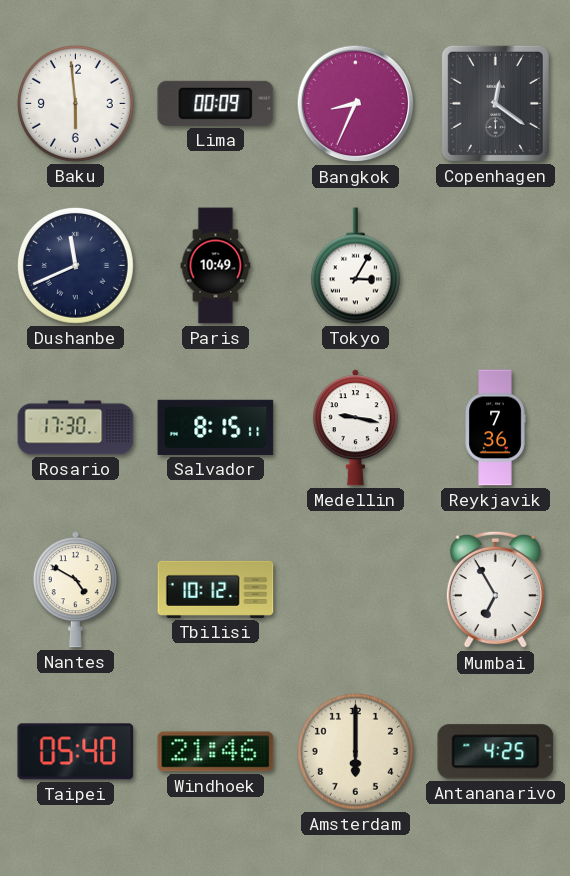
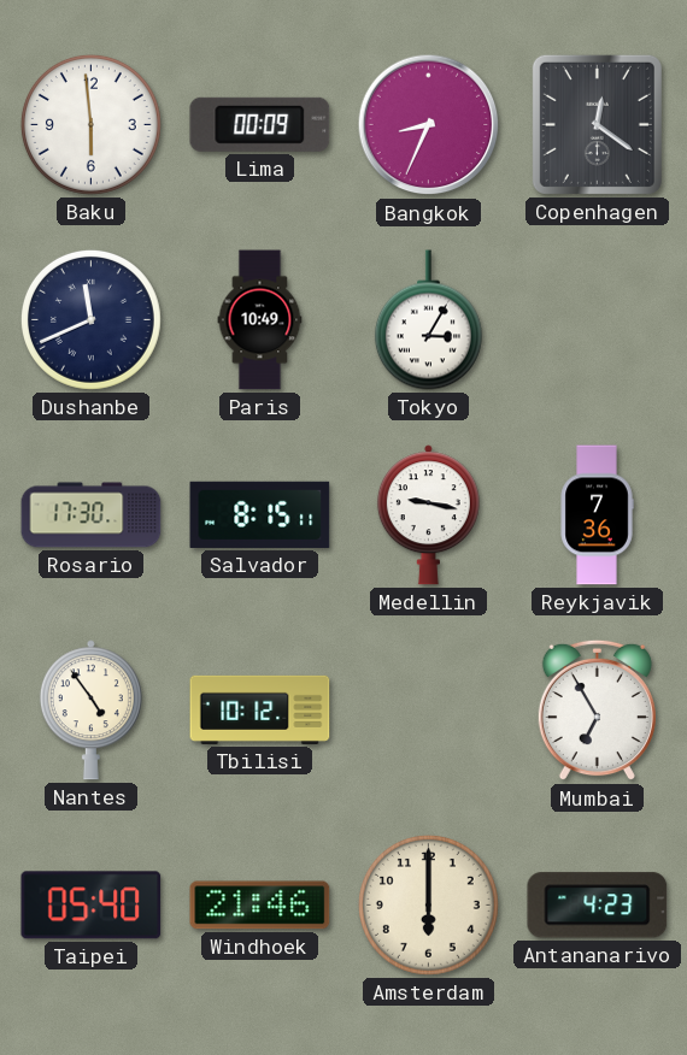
Nantes: 4:50 -> 4:54
Antananarivo: 4:25 -> 4:23
